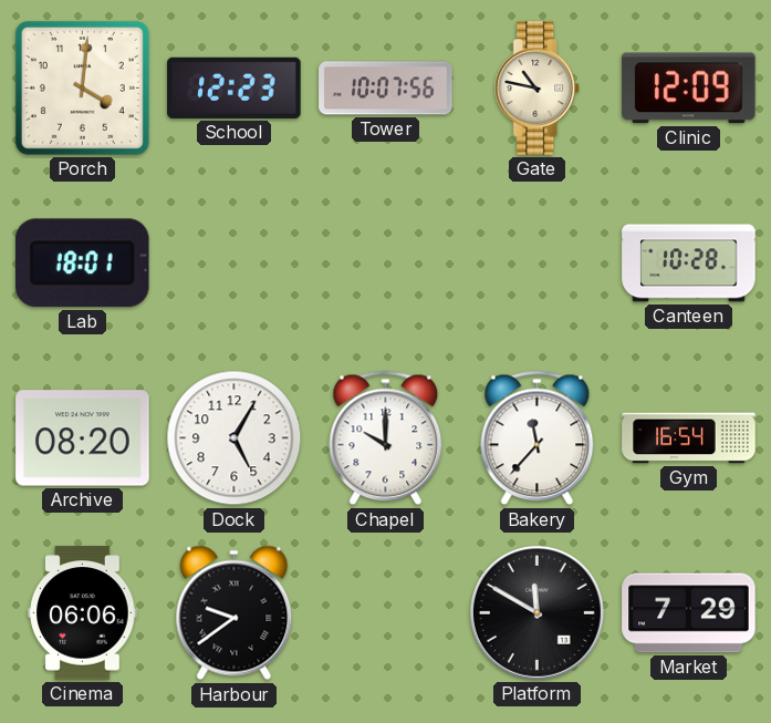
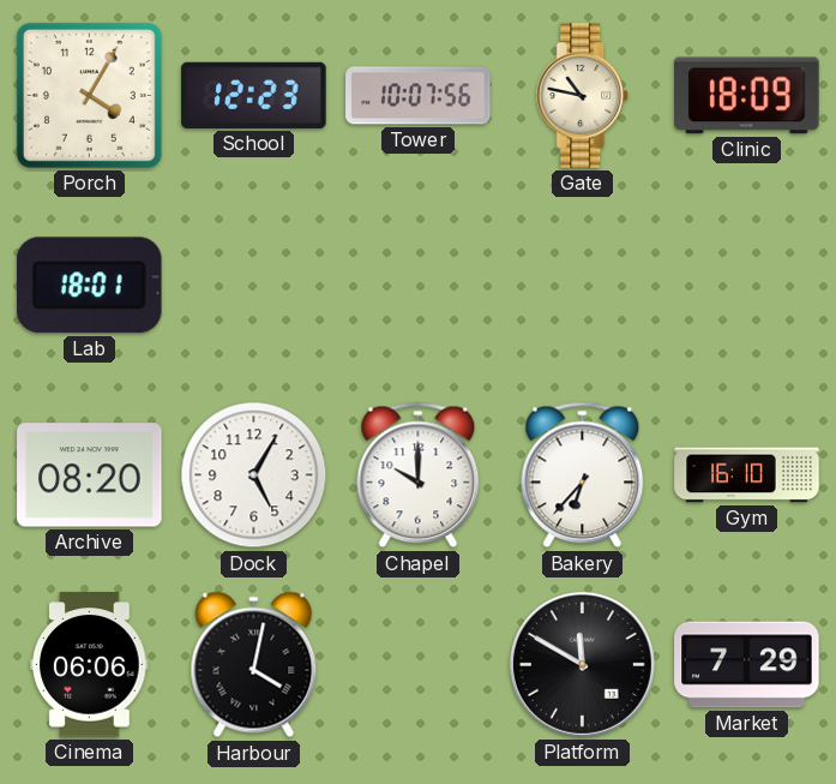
Porch: 4:01 -> 4:05
Clinic: 12:09 -> 18:09
Canteen: 10:28 -> none
Bakery: 11:37 -> 6:37
Gym: 16:54 -> 16:10
Harbour: 9:39 -> 4:02
